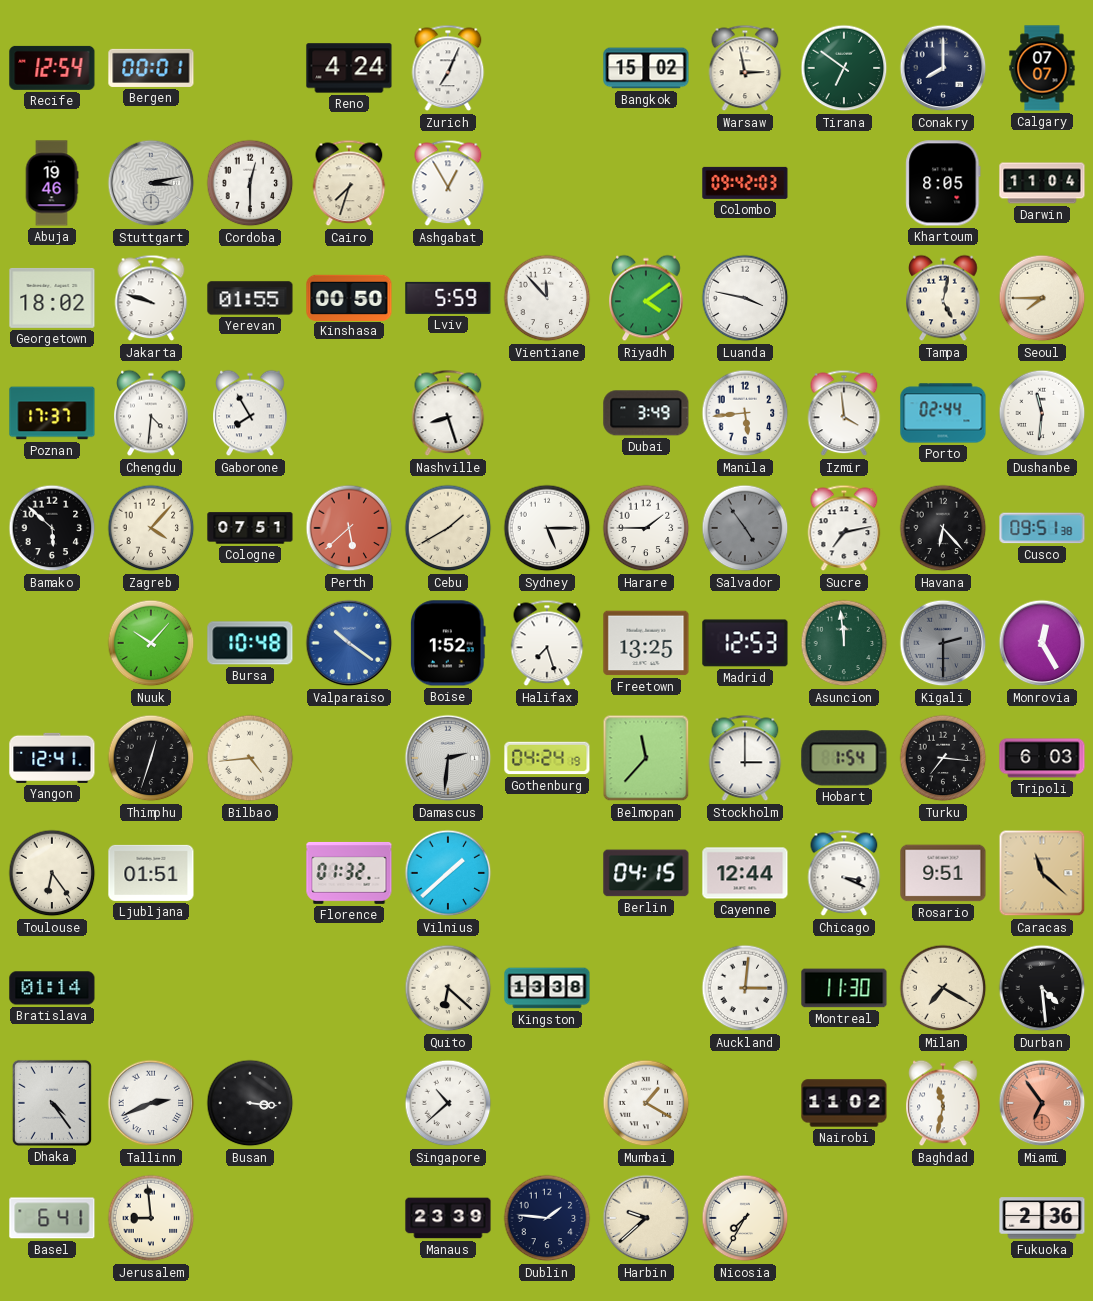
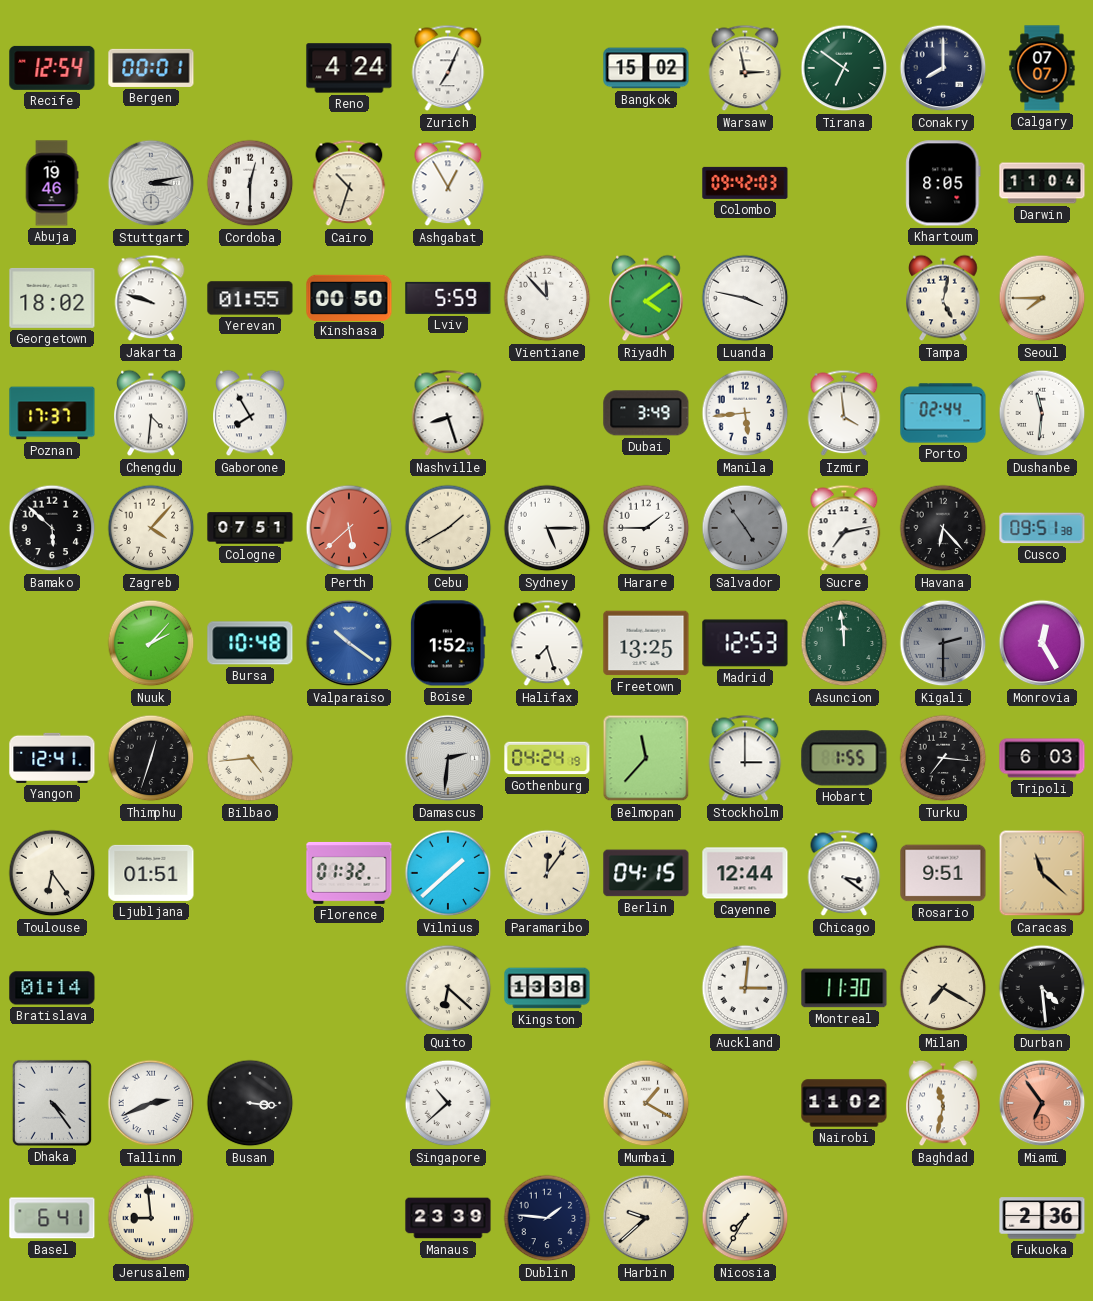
Cairo: 7:33 -> 10:33
Nuuk: 10:07 -> 2:07
Hobart: 1:54 -> 1:55
Paramaribo: none -> 12:06
Chicago: 3:19 -> 3:21
